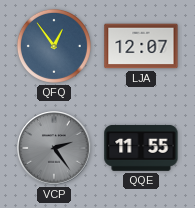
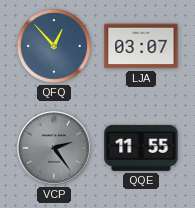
QFQ: 12:54 -> 12:53
LJA: 12:07 -> 03:07
